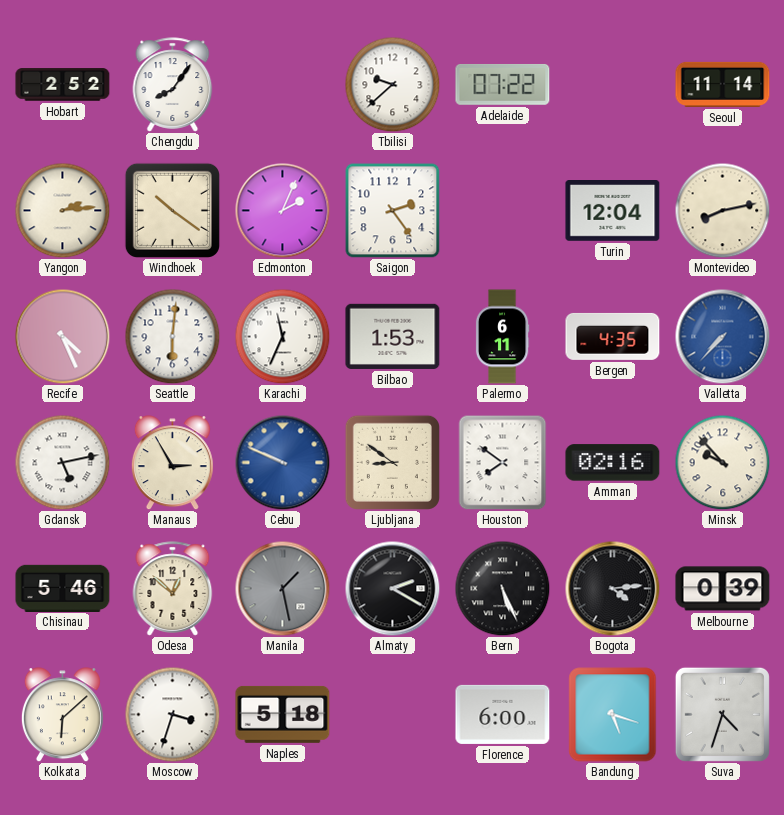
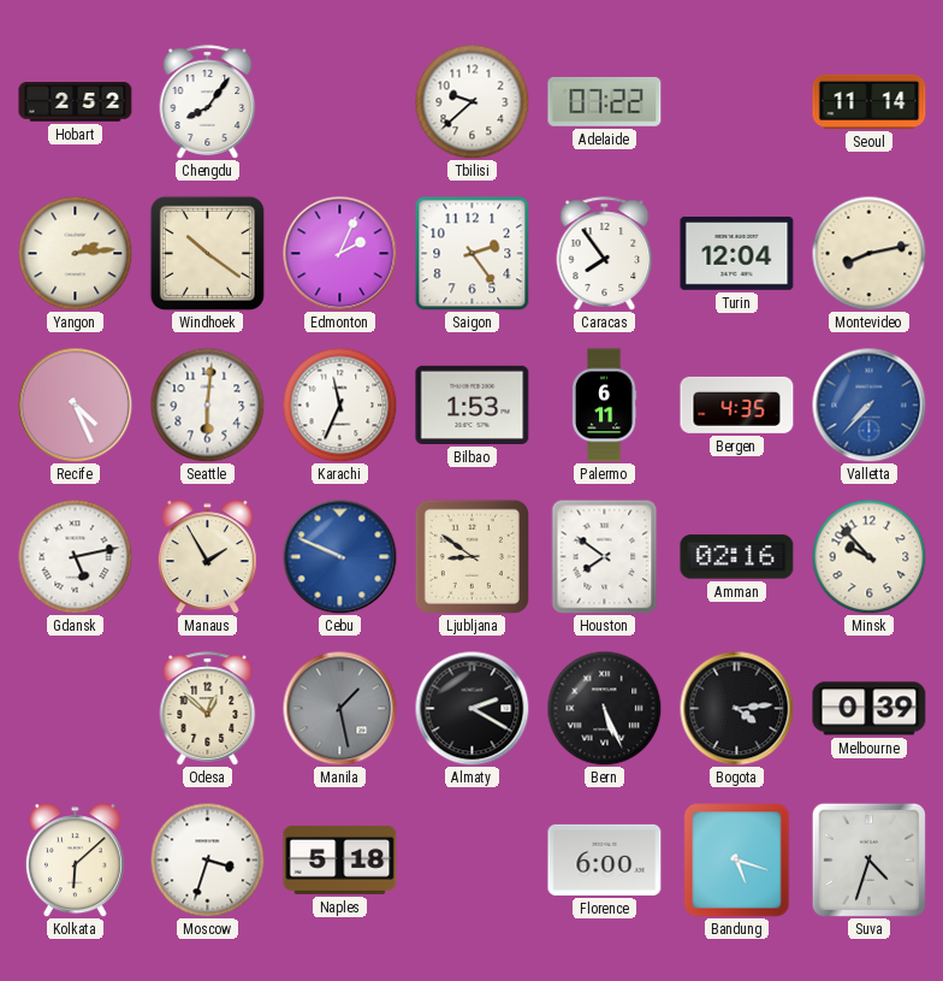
Caracas: none -> 7:54
Manaus: 2:55 -> 1:55
Chisinau: 5:46 -> none
